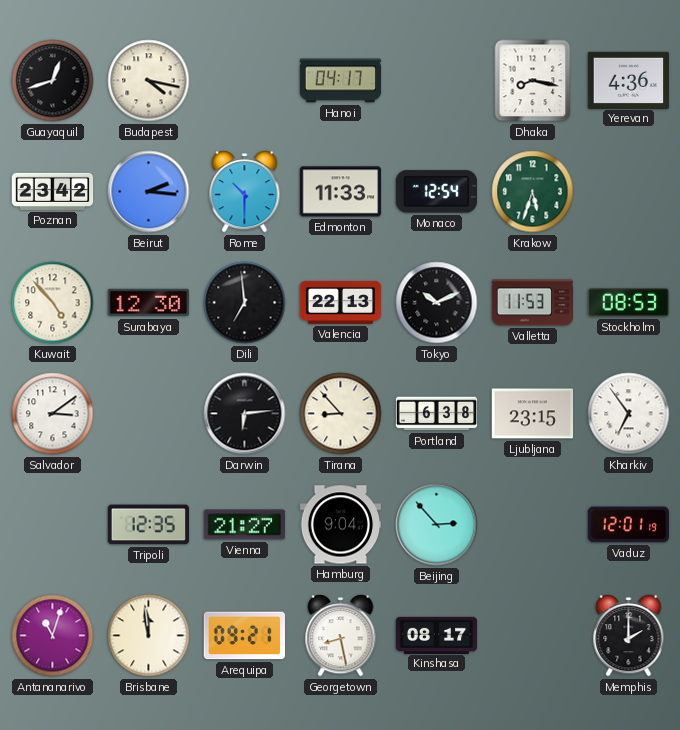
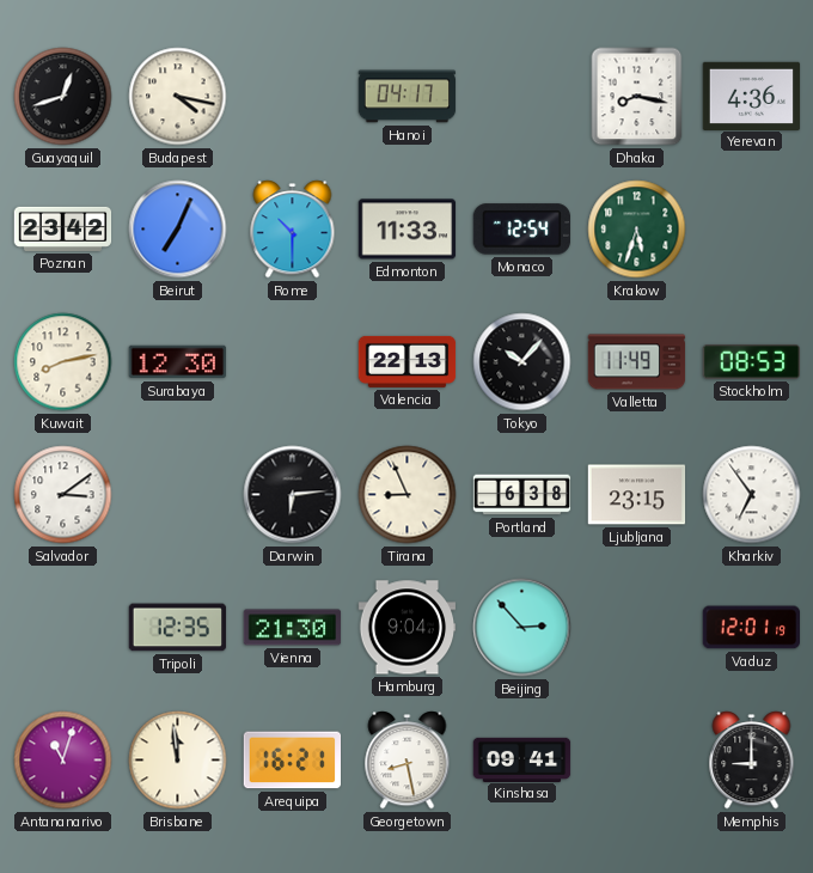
Beirut: 2:16 -> 7:04
Kuwait: 4:53 -> 8:13
Dili: 6:59 -> none
Tokyo: 10:11 -> 10:07
Valletta: 11:53 -> 11:49
Tirana: 8:53 -> 8:56
Vienna: 21:27 -> 21:30
Arequipa: 09:21 -> 16:21
Kinshasa: 08:17 -> 09:41
Memphis: 2:00 -> 9:00
